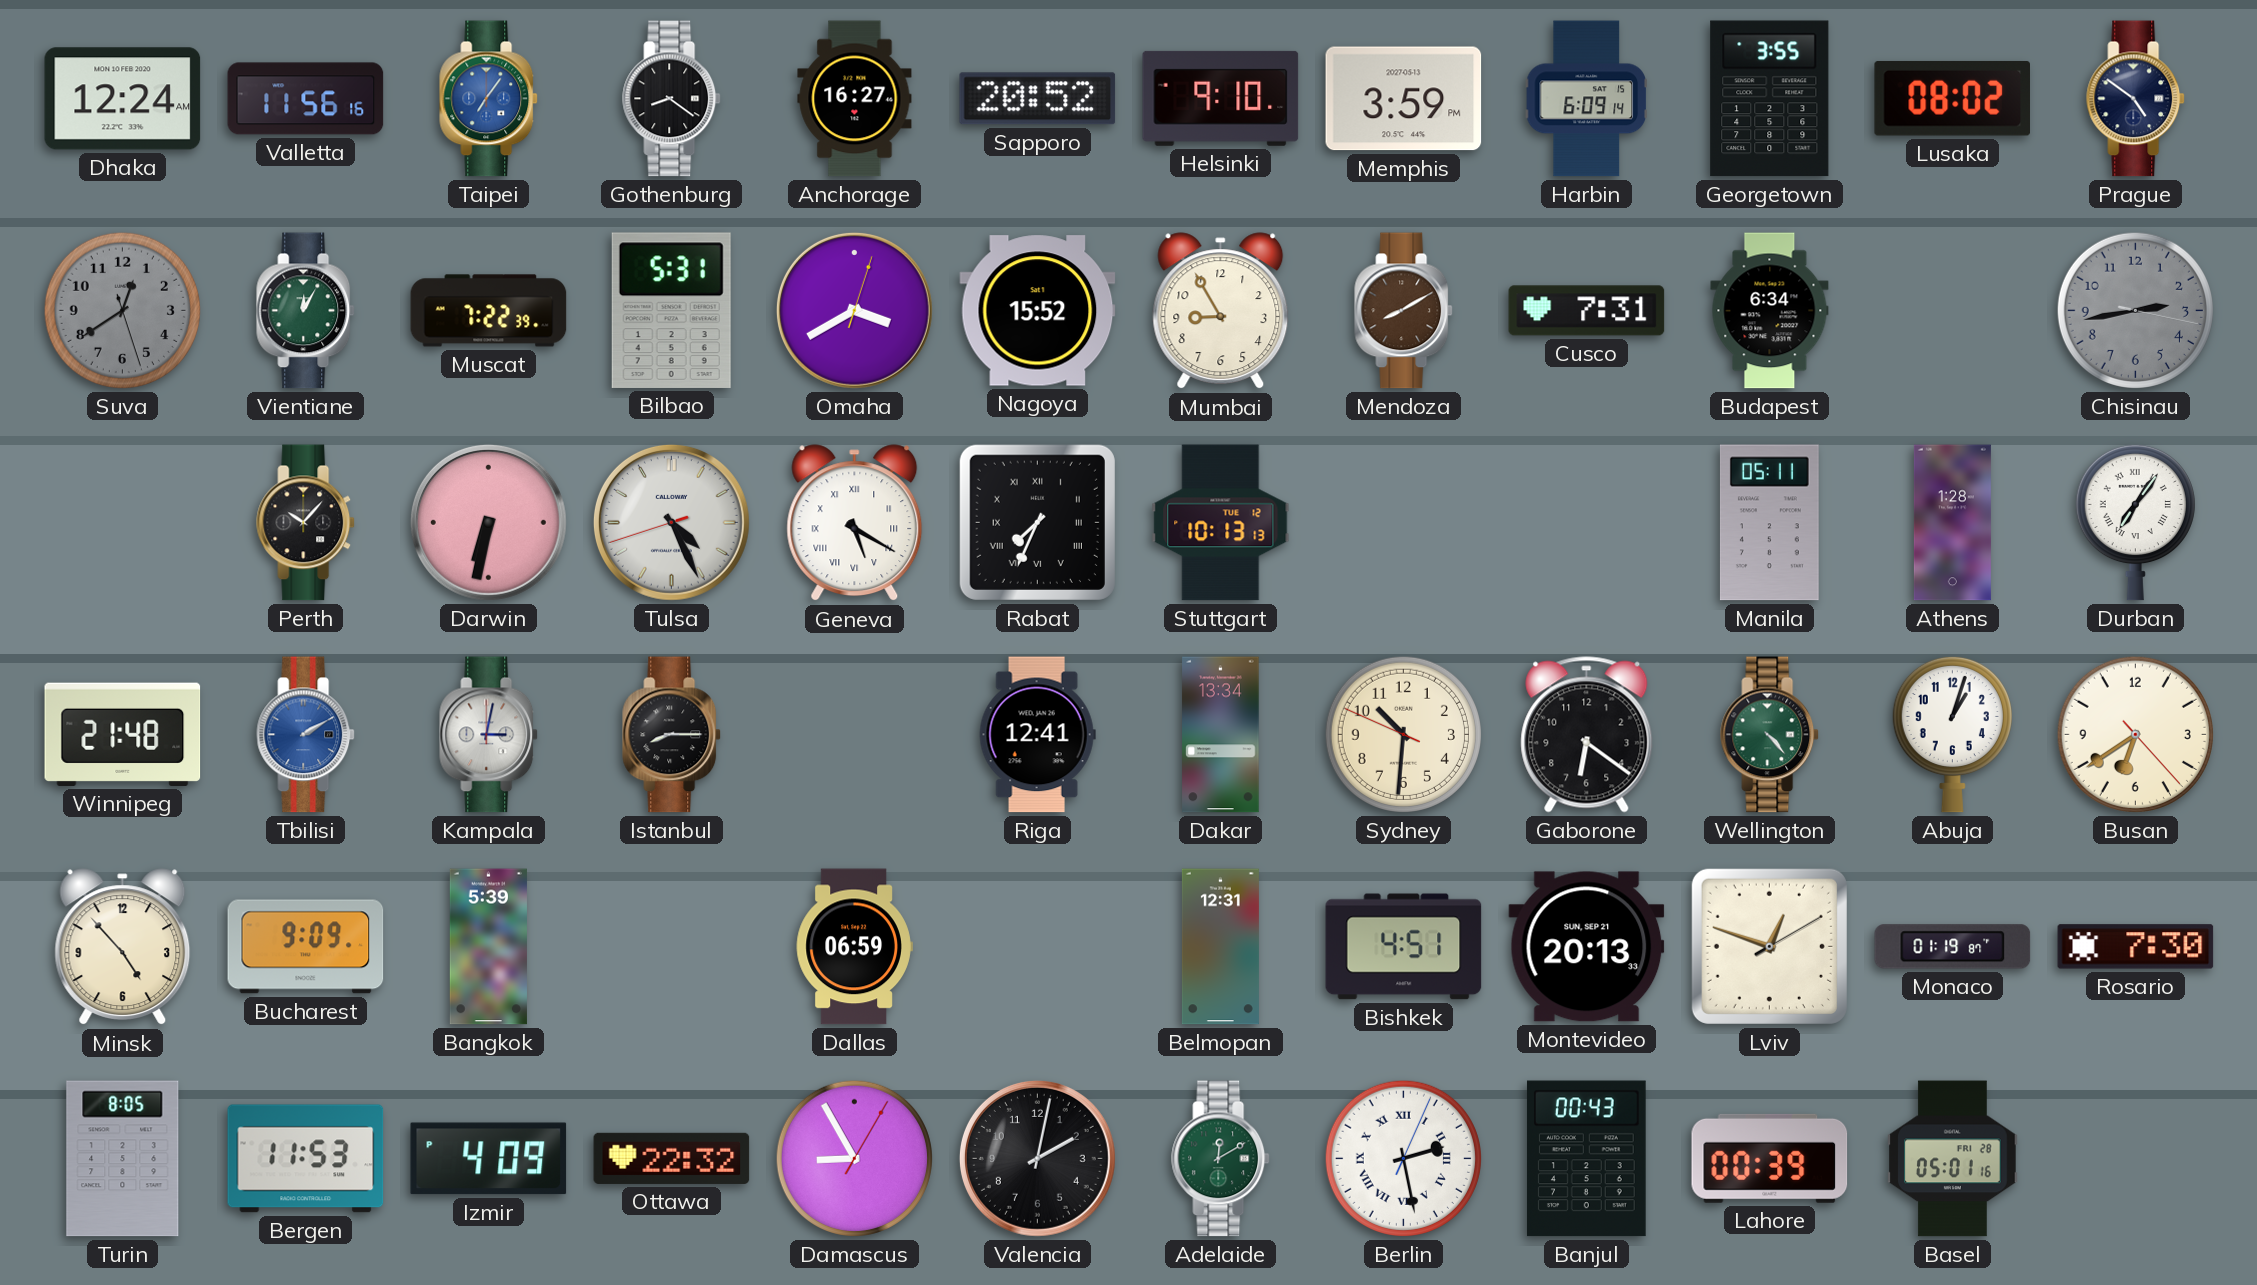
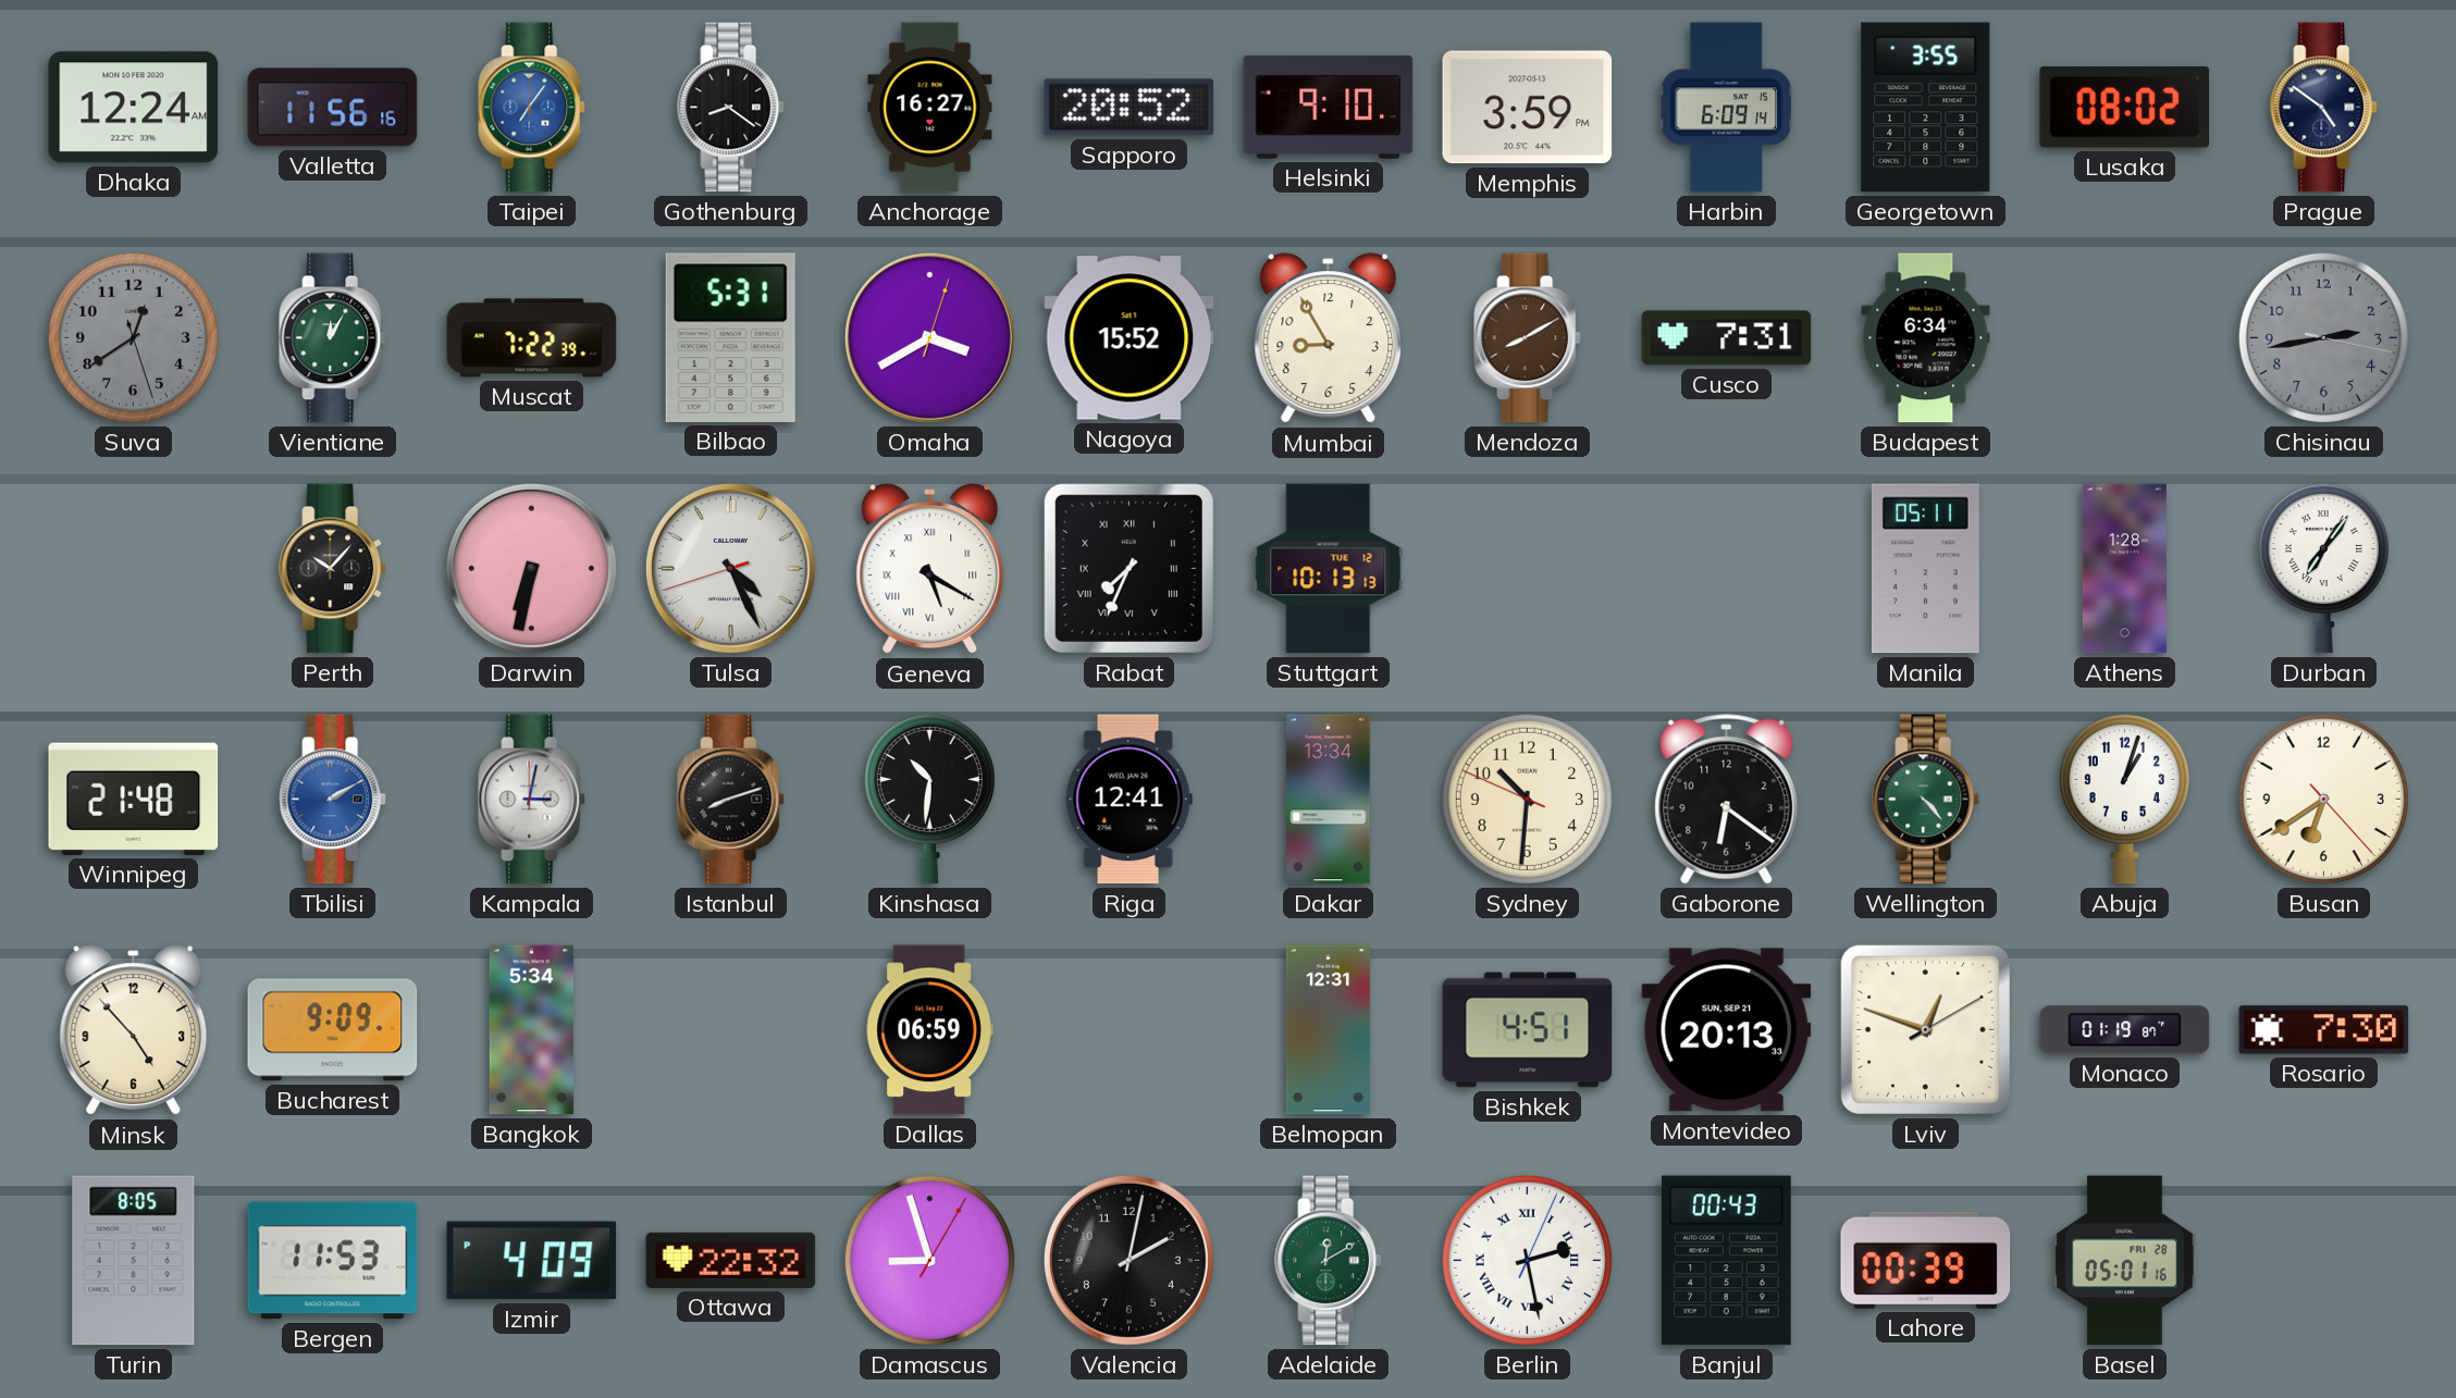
Istanbul: 8:15 -> 8:12
Kinshasa: none -> 10:31
Bangkok: 5:39 -> 5:34
Damascus: 8:55 -> 8:57
